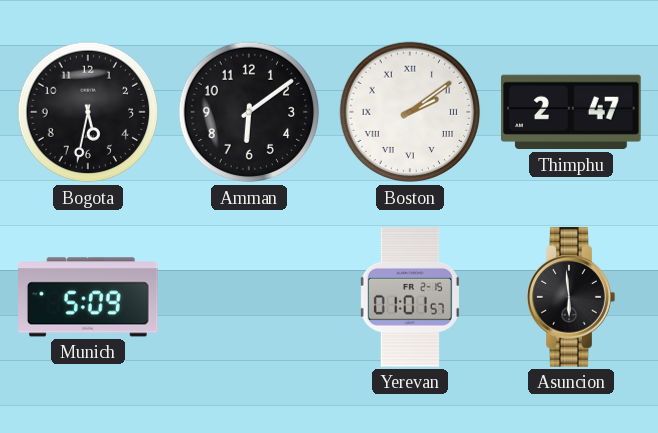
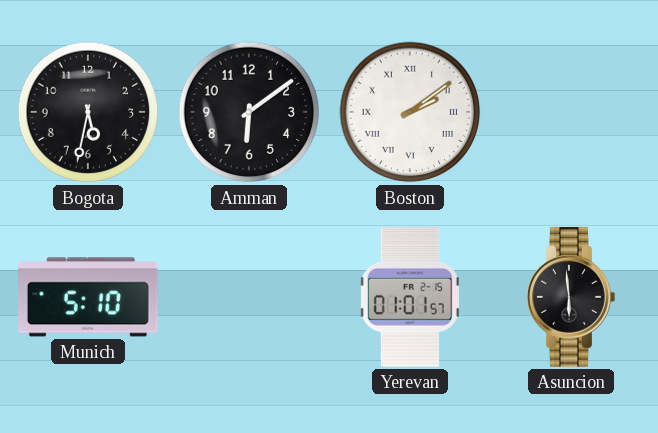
Thimphu: 2:47 -> none
Munich: 5:09 -> 5:10
